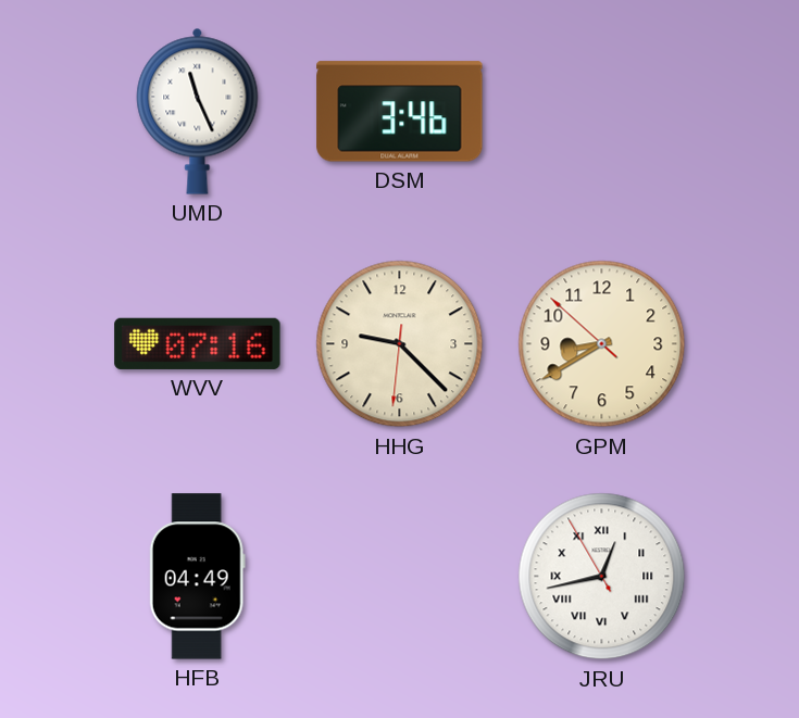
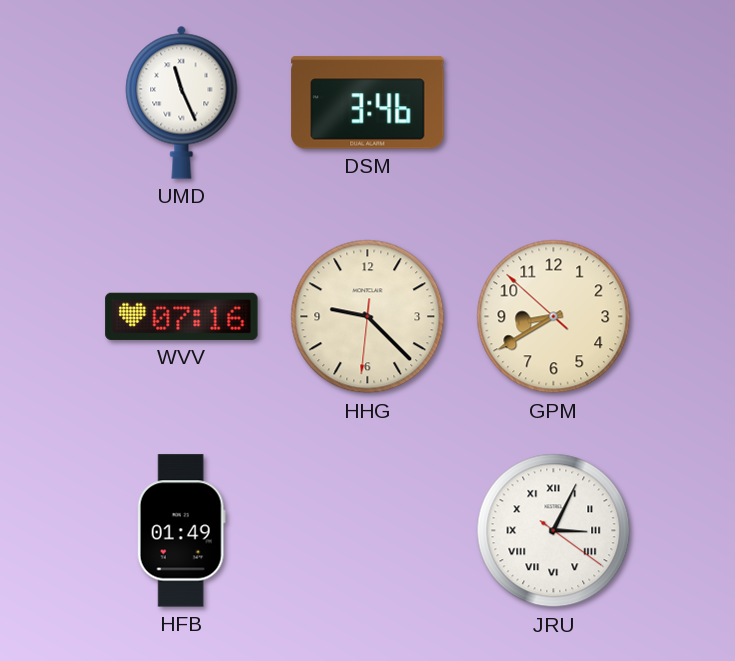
HFB: 04:49 -> 01:49
JRU: 12:42 -> 3:04
